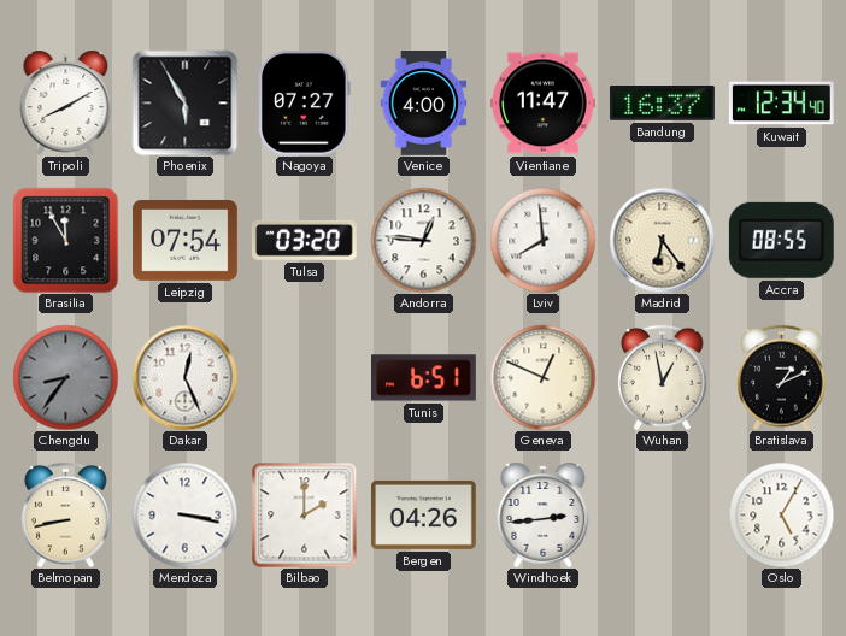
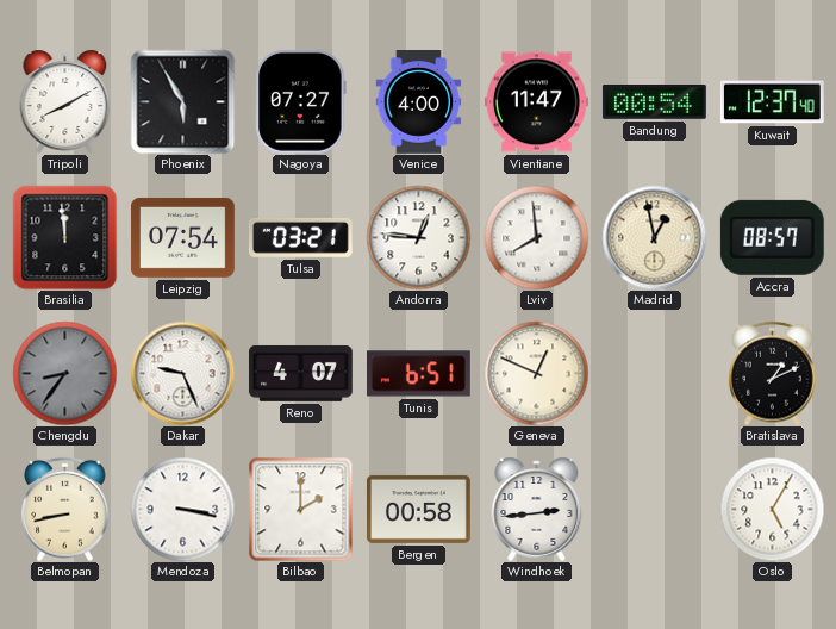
Bandung: 16:37 -> 00:54
Kuwait: 12:34 -> 12:37
Brasilia: 11:55 -> 11:59
Tulsa: 03:20 -> 03:21
Madrid: 6:24 -> 12:58
Accra: 08:55 -> 08:57
Dakar: 12:26 -> 9:26
Reno: none -> 4:07
Wuhan: 12:58 -> none
Bergen: 04:26 -> 00:58
